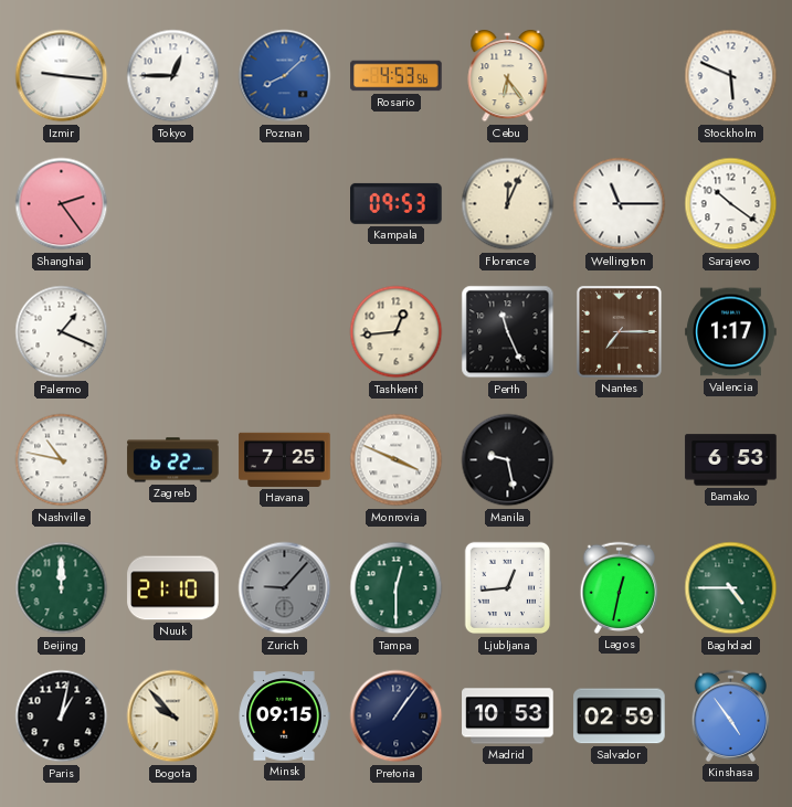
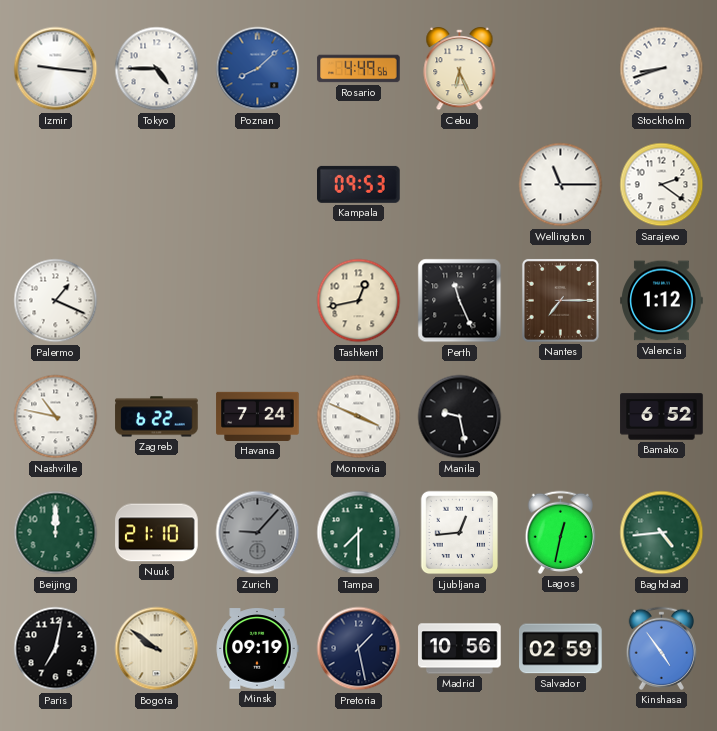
Tokyo: 12:45 -> 4:45
Rosario: 4:53 -> 4:49
Cebu: 6:24 -> 6:26
Stockholm: 5:49 -> 8:42
Shanghai: 2:24 -> none
Florence: 12:04 -> none
Sarajevo: 10:21 -> 2:21
Tashkent: 12:44 -> 12:43
Valencia: 1:17 -> 1:12
Havana: 7:25 -> 7:24
Bamako: 6:53 -> 6:52
Tampa: 12:30 -> 7:30
Baghdad: 4:45 -> 4:44
Paris: 1:02 -> 7:02
Bogota: 9:53 -> 9:51
Minsk: 09:15 -> 09:19
Pretoria: 1:06 -> 1:28
Madrid: 10:53 -> 10:56
